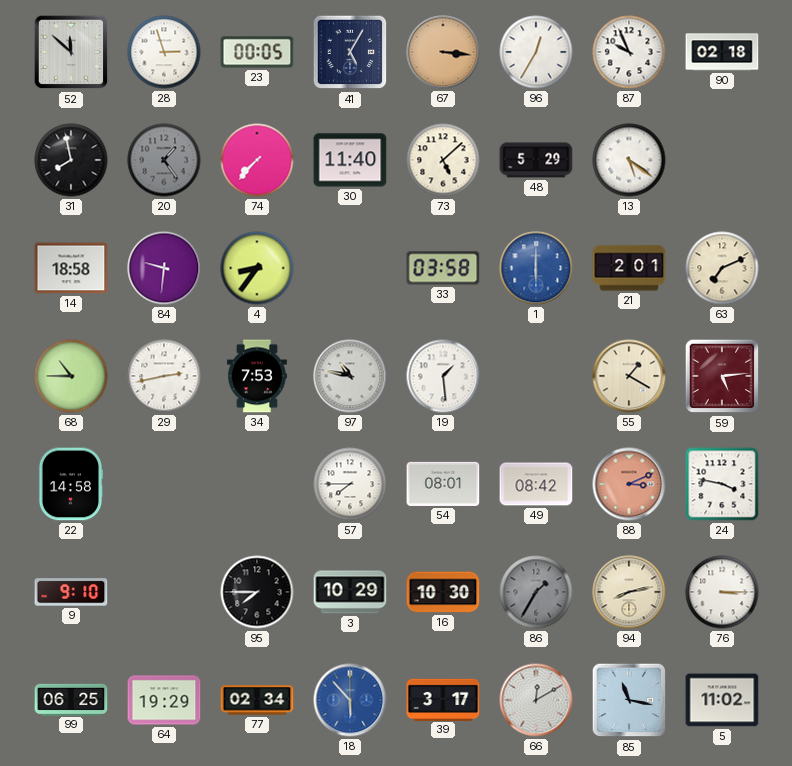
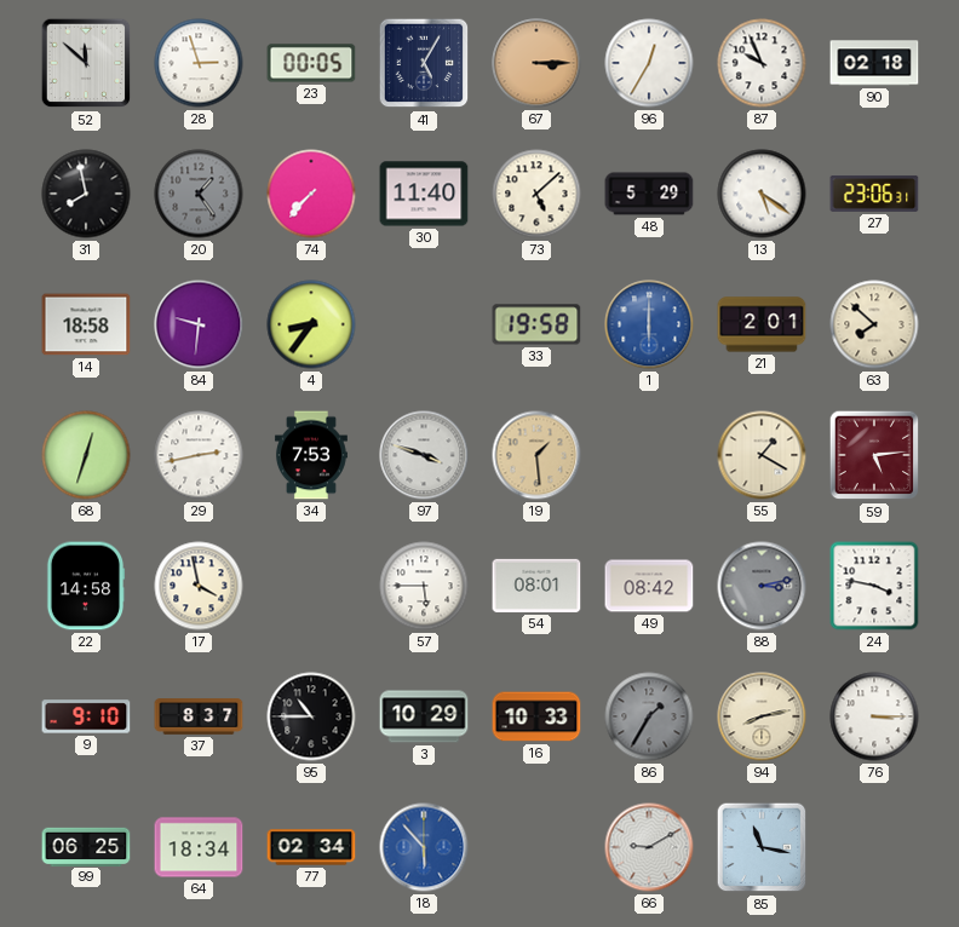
67: 3:16 -> 3:15
27: none -> 23:06
33: 03:58 -> 19:58
63: 7:11 -> 7:52
68: 10:45 -> 12:33
97: 10:47 -> 3:48
19 dial: white -> champagne
17: none -> 3:58
57: 7:45 -> 5:45
88: 3:11 -> 3:13
88 dial: salmon -> grey
37: none -> 8:37
95: 7:45 -> 10:45
16: 10:30 -> 10:33
64: 19:29 -> 18:34
39: 3:17 -> none
66: 12:10 -> 9:10
5: 11:02 -> none
